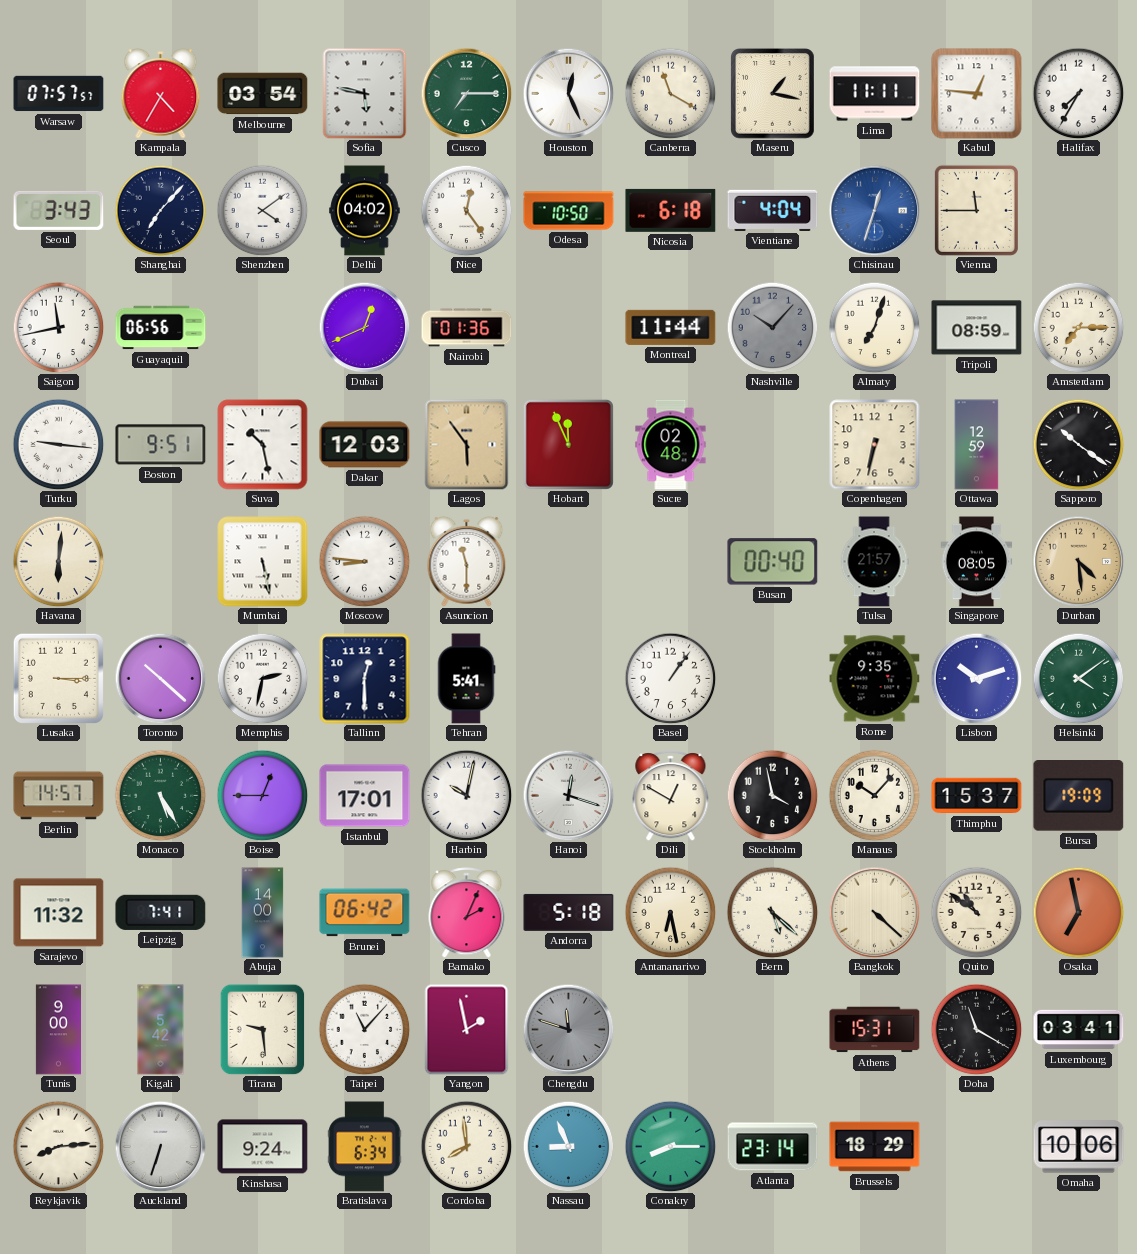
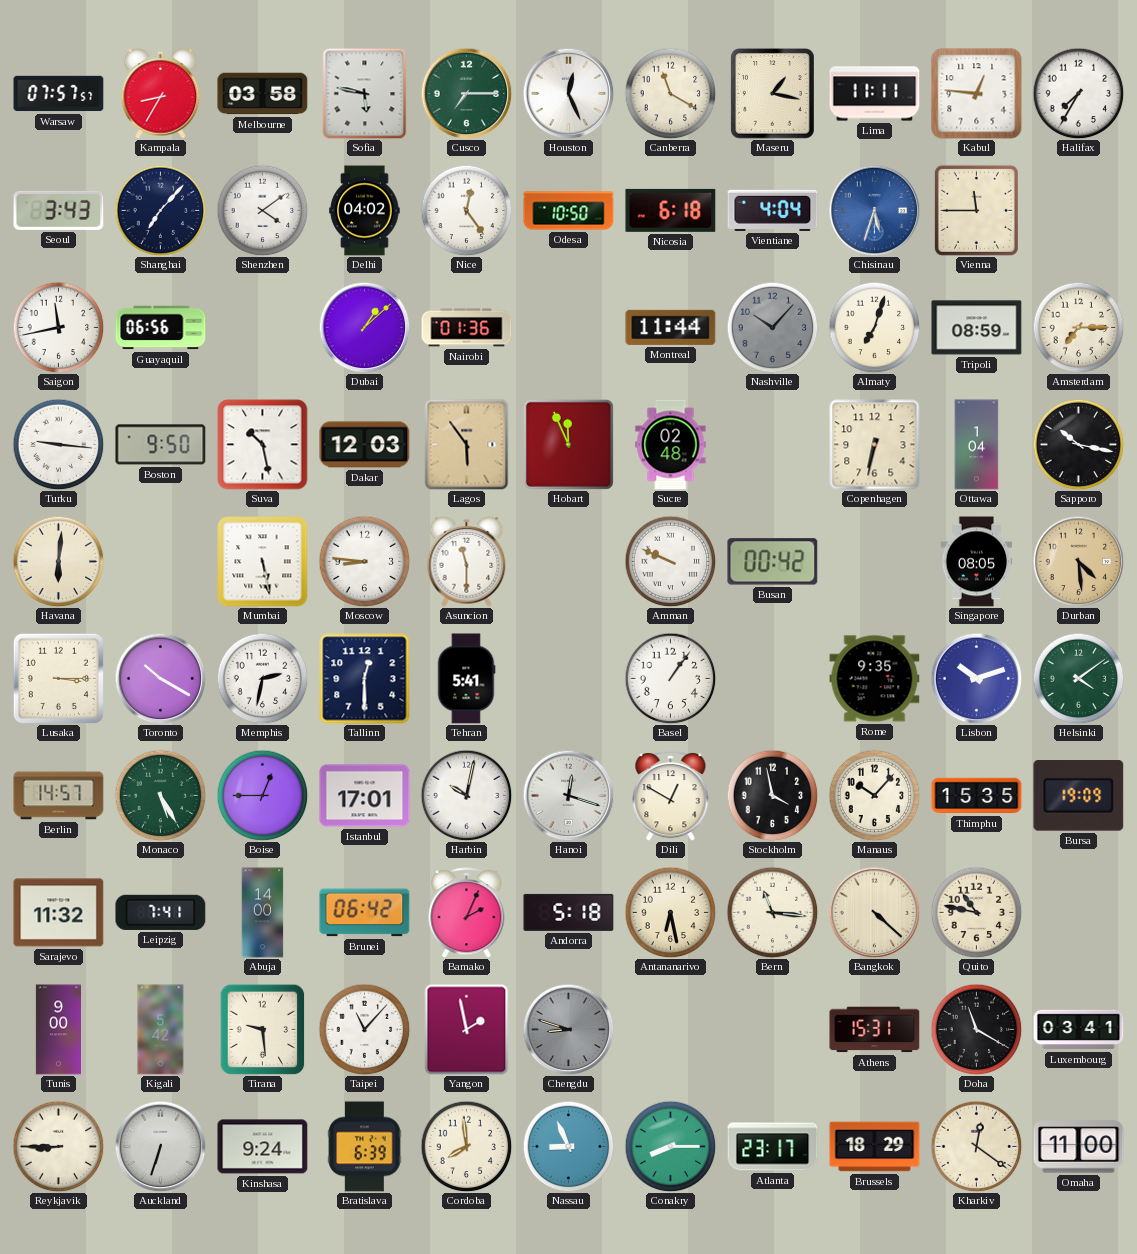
Kampala: 4:35 -> 8:35
Melbourne: 03:54 -> 03:58
Chisinau: 12:33 -> 5:33
Dubai: 12:41 -> 1:08
Boston: 9:51 -> 9:50
Ottawa: 12:59 -> 1:04
Sapporo: 10:21 -> 10:17
Amman: none -> 9:49
Busan: 00:40 -> 00:42
Tulsa: 21:57 -> none
Toronto: 10:22 -> 10:20
Thimphu: 15:37 -> 15:35
Bern: 5:22 -> 11:16
Quito: 10:51 -> 10:47
Osaka: 6:58 -> none
Chengdu: 11:48 -> 8:48
Reykjavik: 8:14 -> 8:45
Bratislava: 6:34 -> 6:39
Atlanta: 23:14 -> 23:17
Kharkiv: none -> 12:21
Omaha: 10:06 -> 11:00
